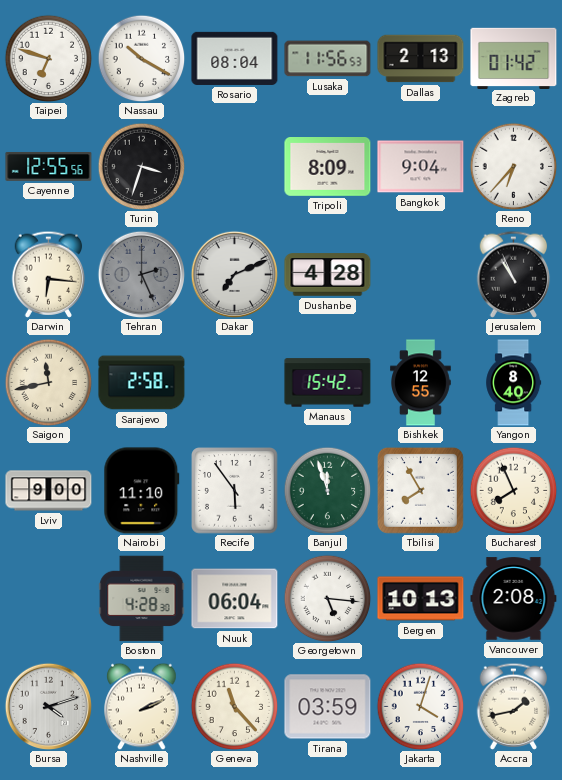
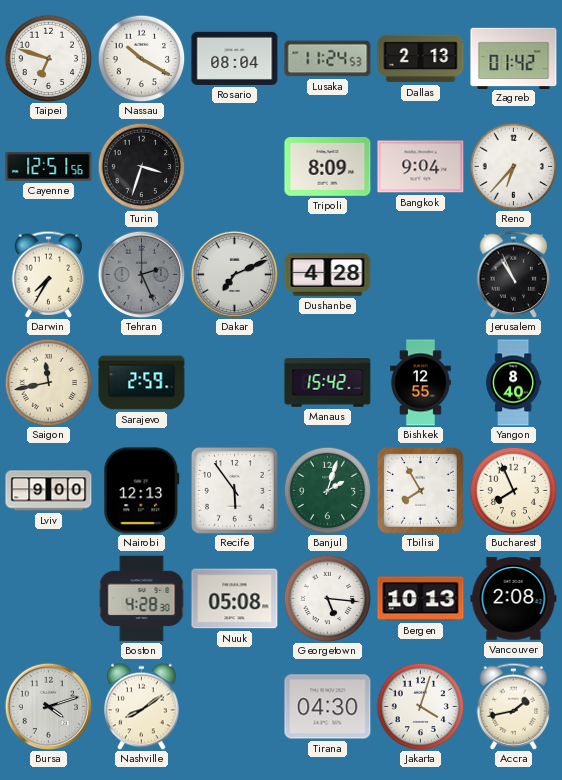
Lusaka: 11:56 -> 11:24
Cayenne: 12:55 -> 12:51
Darwin: 6:16 -> 7:35
Sarajevo: 2:58 -> 2:59
Nairobi: 11:10 -> 12:13
Banjul: 11:57 -> 2:03
Nuuk: 06:04 -> 05:08
Nashville: 2:11 -> 8:09
Geneva: 11:23 -> none
Tirana: 03:59 -> 04:30
